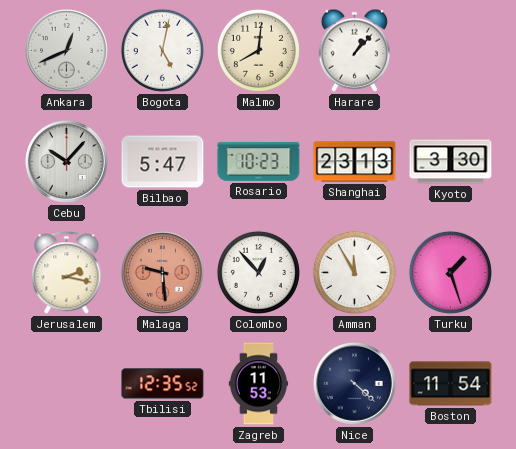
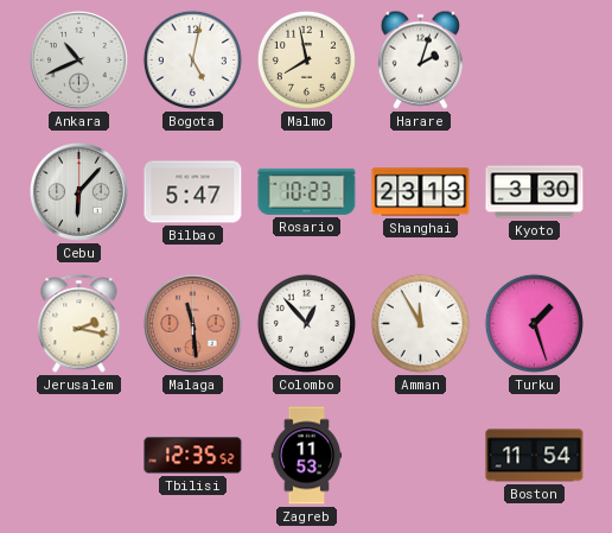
Ankara: 12:41 -> 10:41
Malmo: 8:01 -> 7:58
Harare: 1:07 -> 2:03
Cebu: 10:07 -> 6:07
Malaga: 9:29 -> 11:29
Nice: 4:22 -> none
